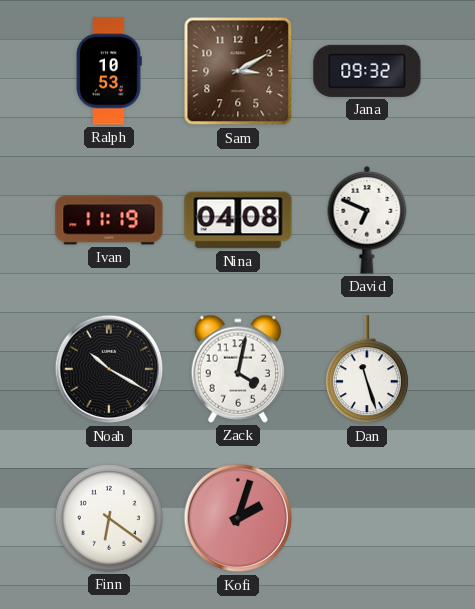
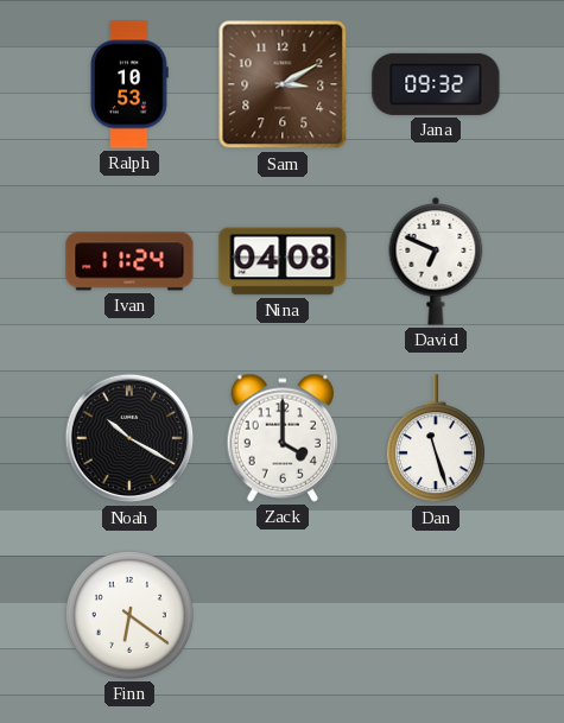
Ivan: 11:19 -> 11:24
Zack: 4:02 -> 4:00
Kofi: 2:03 -> none
